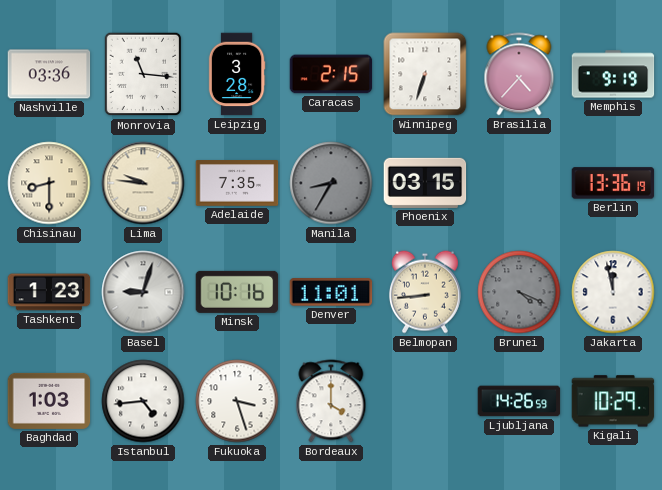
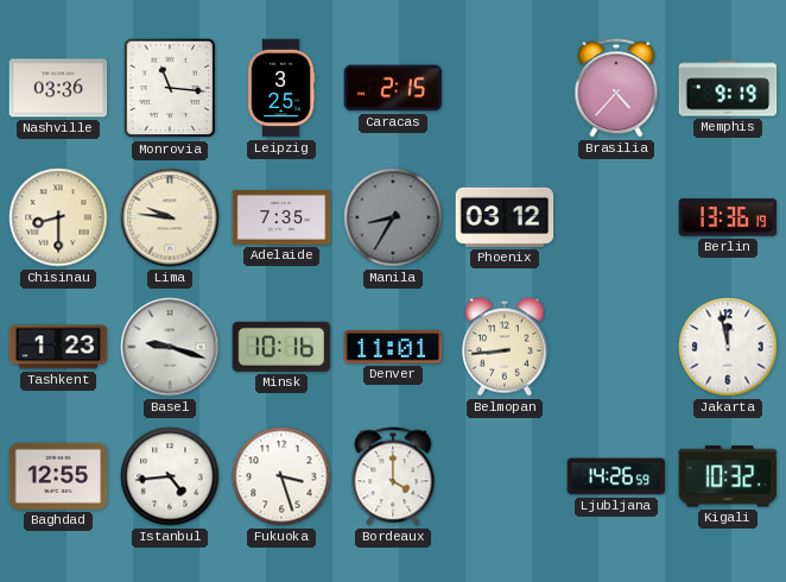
Leipzig: 3:28 -> 3:25
Winnipeg: 6:33 -> none
Phoenix: 03:15 -> 03:12
Basel: 9:03 -> 9:18
Brunei: 4:19 -> none
Baghdad: 1:03 -> 12:55
Kigali: 10:29 -> 10:32
